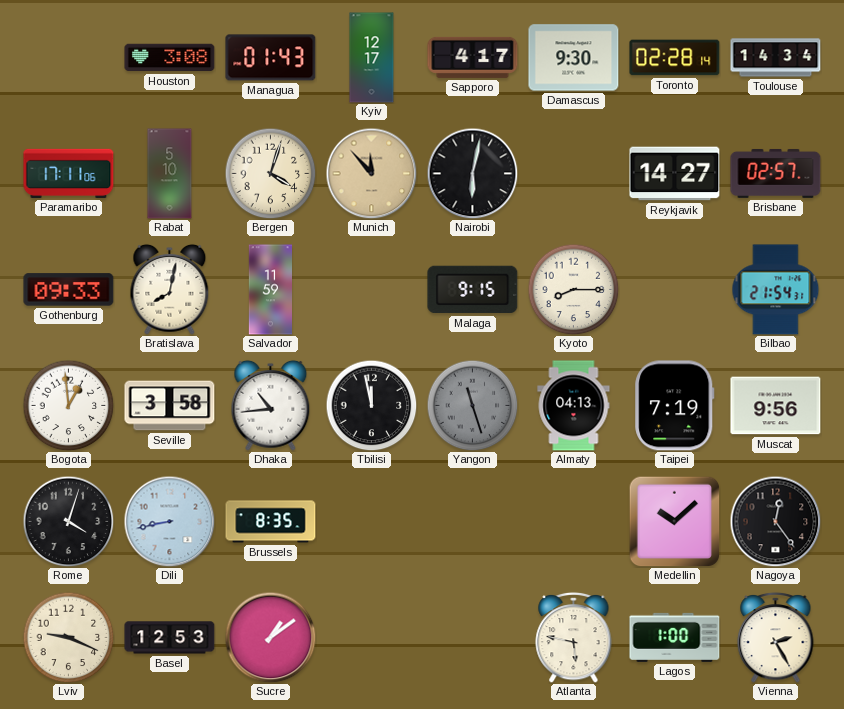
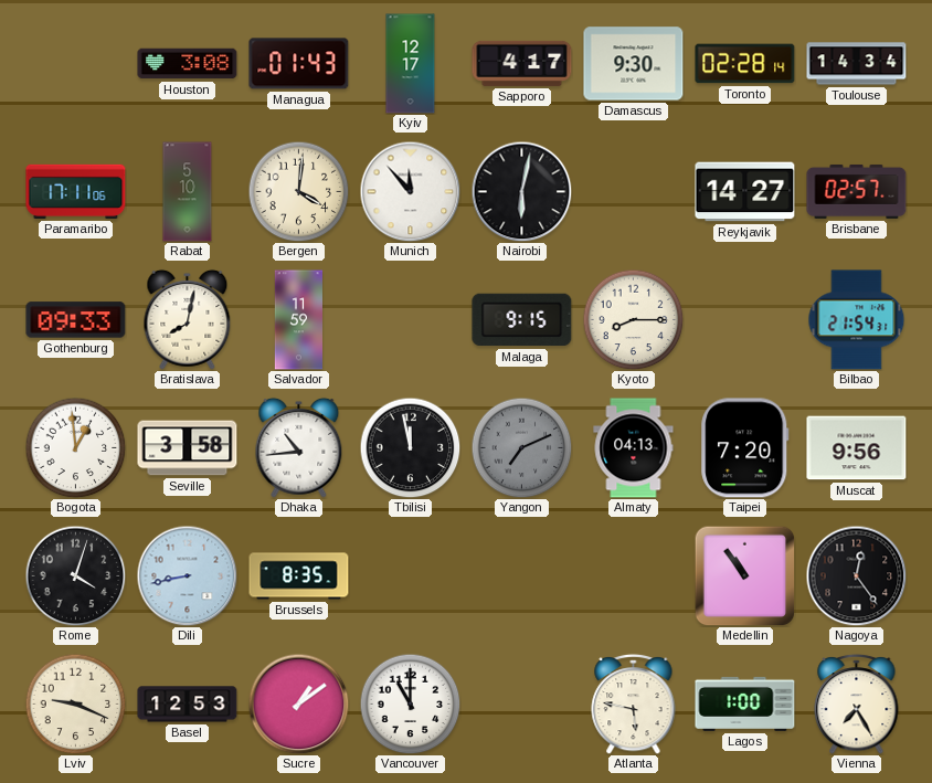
Bergen: 4:03 -> 4:01
Munich dial: champagne -> white
Yangon: 11:27 -> 7:11
Taipei: 7:19 -> 7:20
Medellin: 10:08 -> 10:54
Vancouver: none -> 11:00
Vienna: 2:25 -> 7:25
